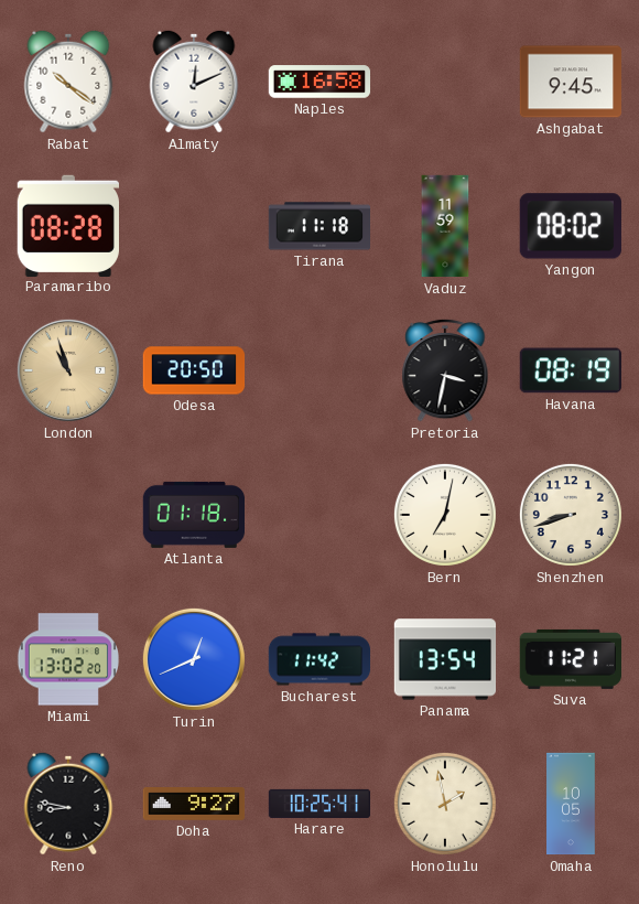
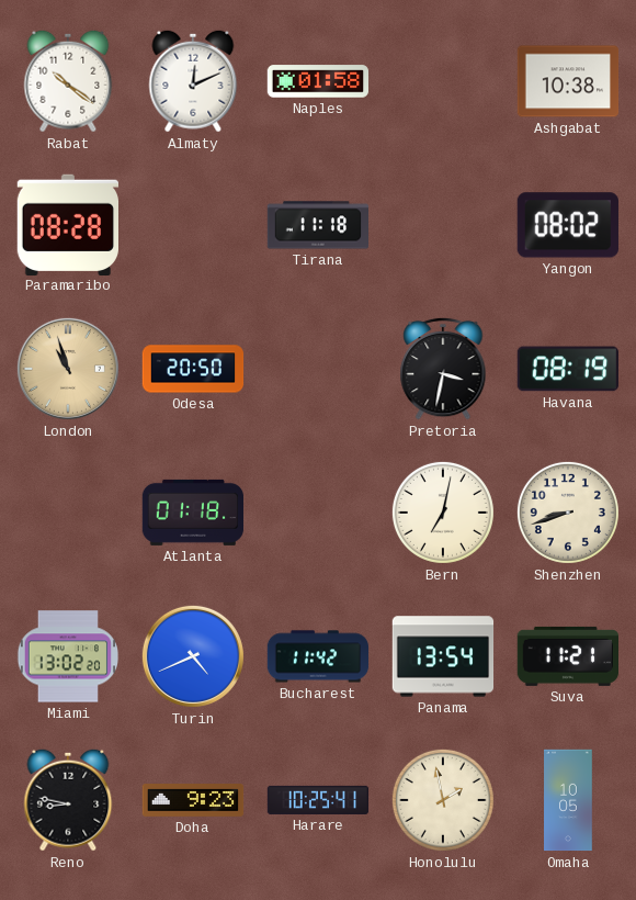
Naples: 16:58 -> 01:58
Ashgabat: 9:45 -> 10:38
Vaduz: 11:59 -> none
Turin: 12:41 -> 4:41
Doha: 9:27 -> 9:23
